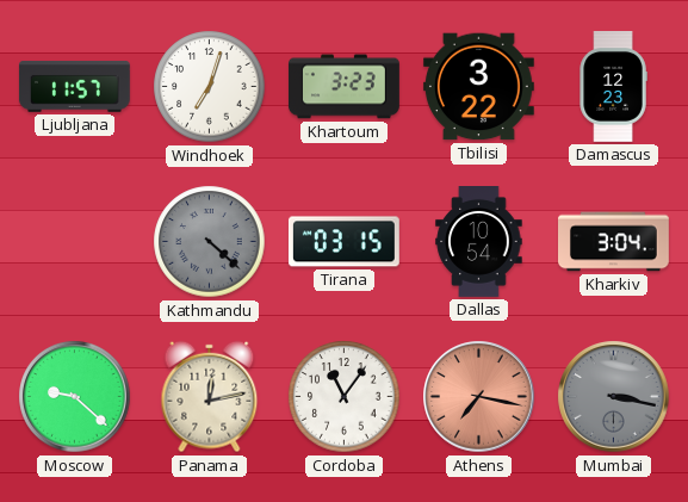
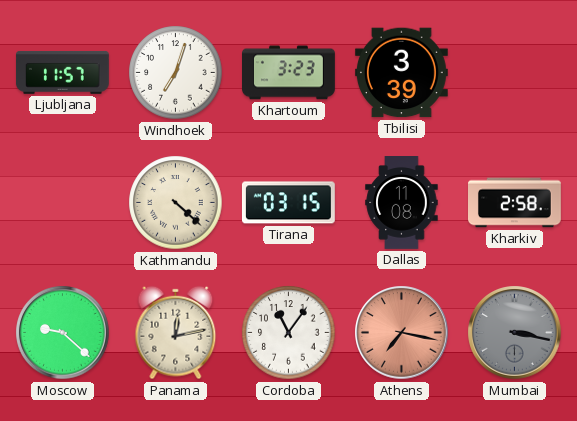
Tbilisi: 3:22 -> 3:39
Damascus: 12:23 -> none
Kathmandu dial: grey -> cream
Dallas: 10:54 -> 11:08
Kharkiv: 3:04 -> 2:58
